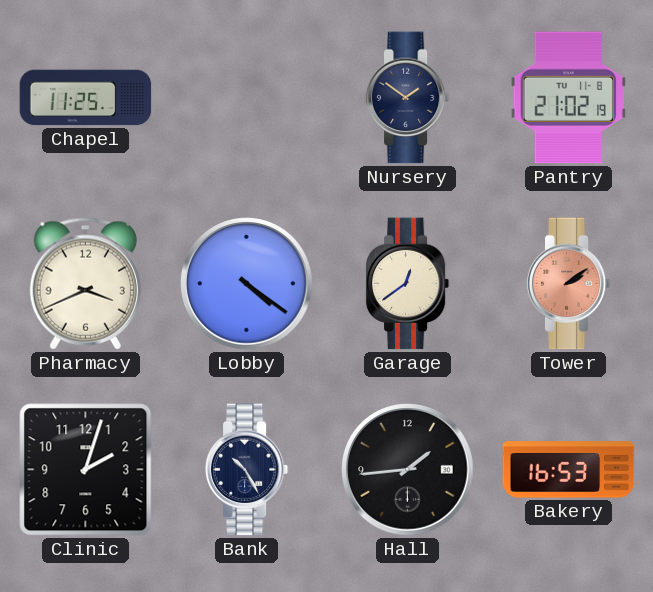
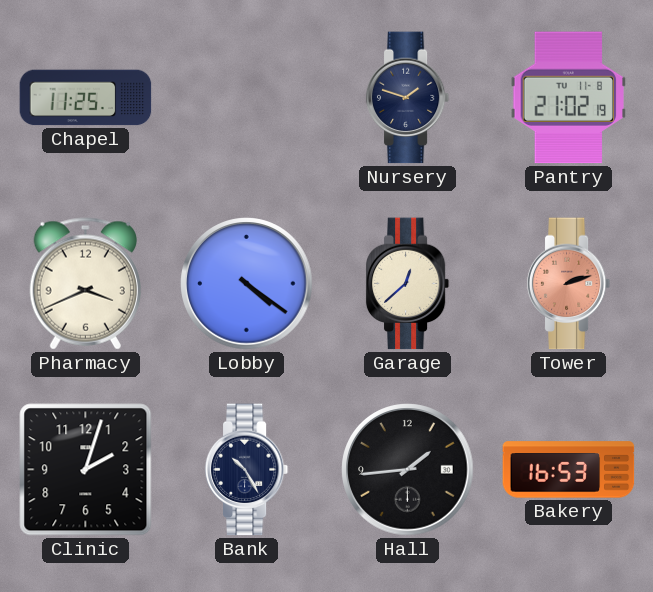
Nursery: 1:51 -> 1:48
Garage: 12:39 -> 12:38
Tower: 2:09 -> 2:12
